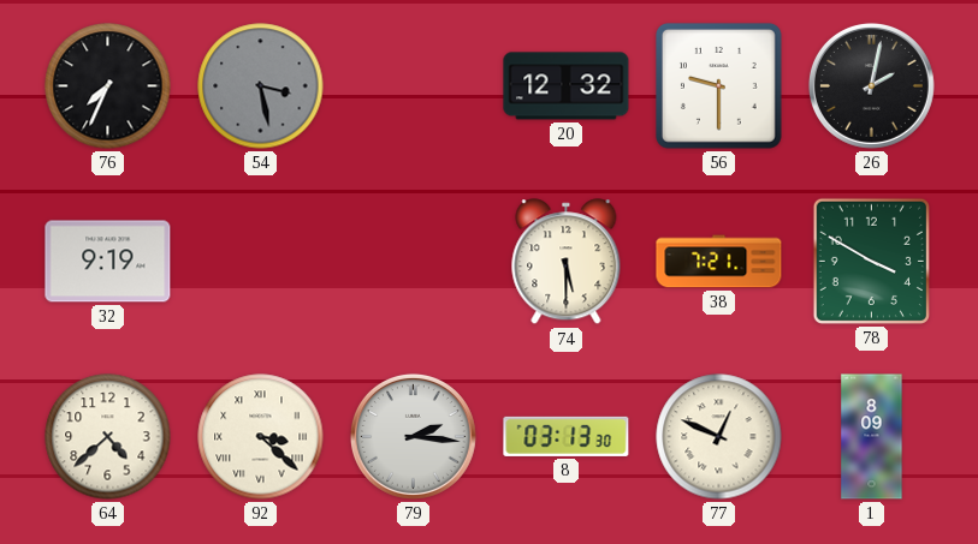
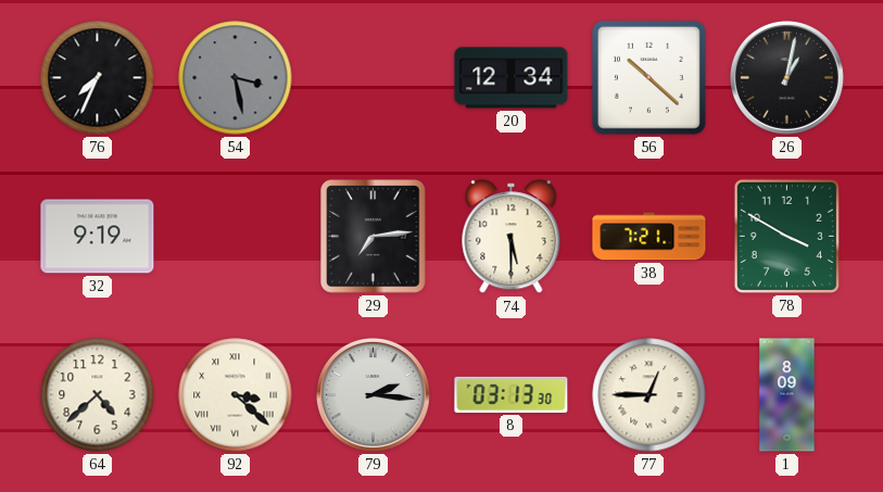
20: 12:32 -> 12:34
56: 9:30 -> 10:22
26: 2:02 -> 1:02
29: none -> 7:14
77: 12:49 -> 12:45
